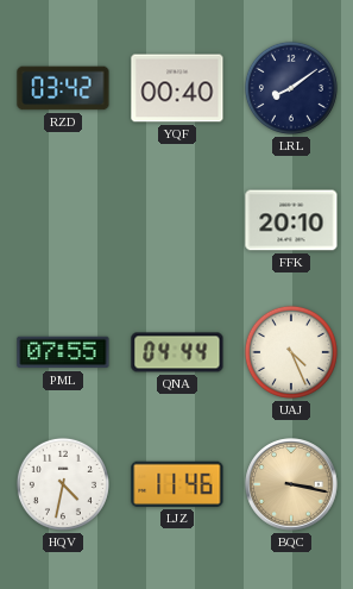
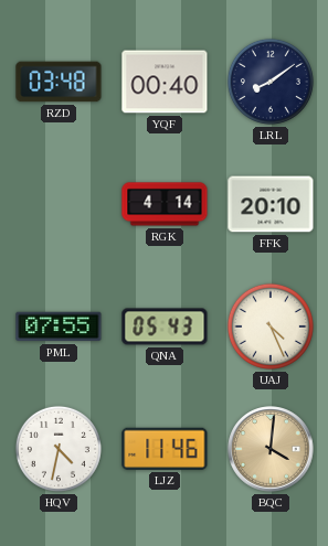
RZD: 03:42 -> 03:48
RGK: none -> 4:14
QNA: 04:44 -> 05:43
BQC: 3:17 -> 4:01
